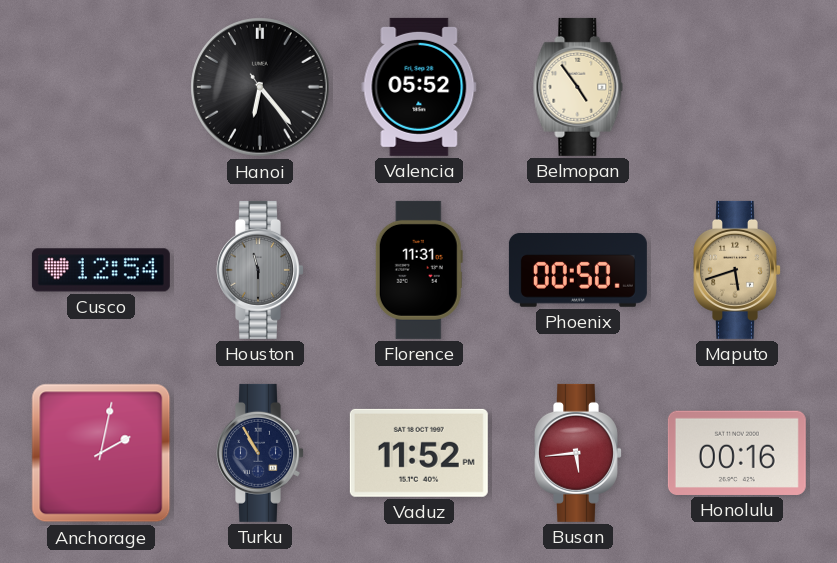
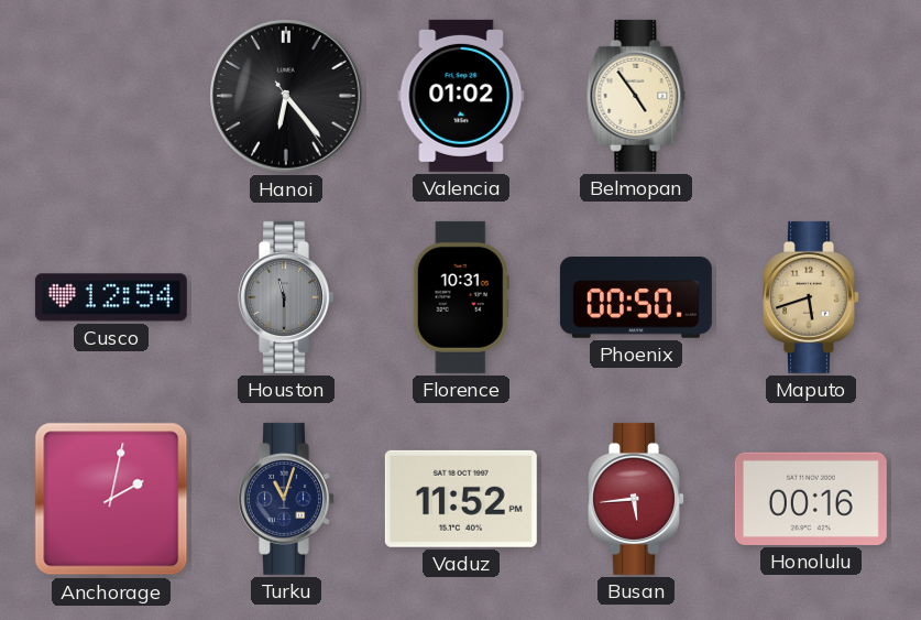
Valencia: 05:52 -> 01:02
Florence: 11:31 -> 10:31
Turku: 10:55 -> 11:03
